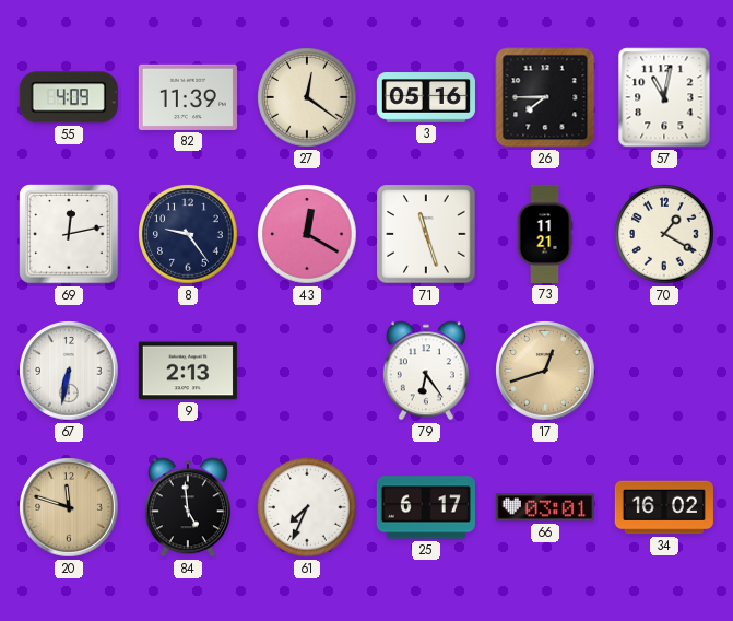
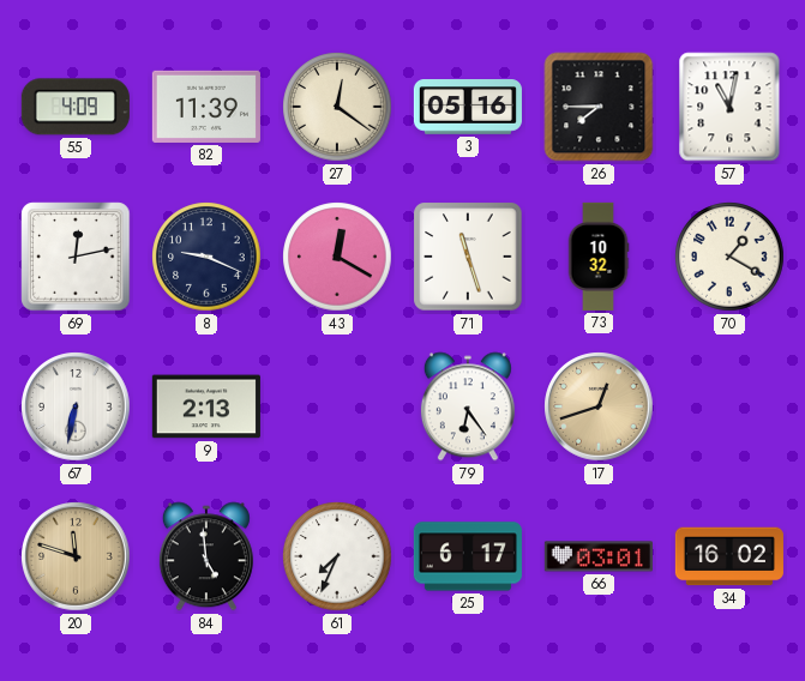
8: 9:24 -> 9:19
73: 11:21 -> 10:32
